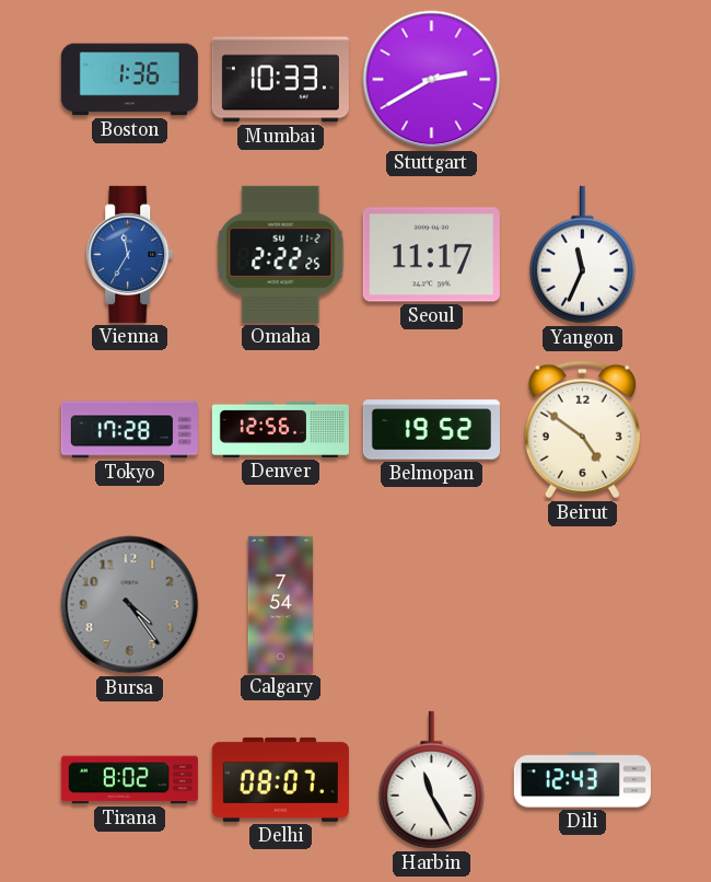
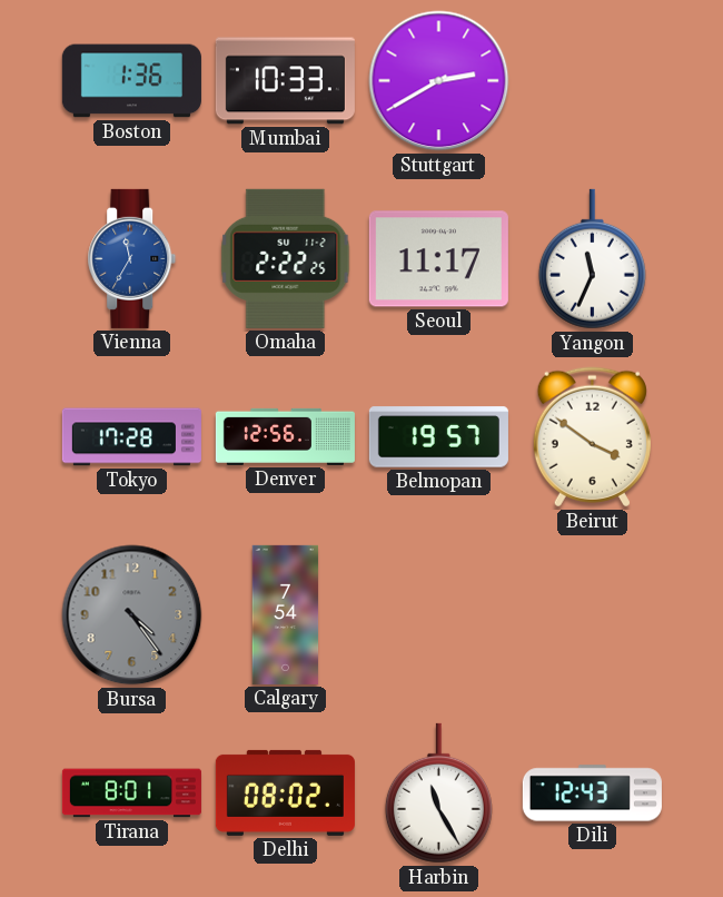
Belmopan: 19:52 -> 19:57
Beirut: 4:51 -> 3:51
Tirana: 8:02 -> 8:01
Delhi: 08:07 -> 08:02
